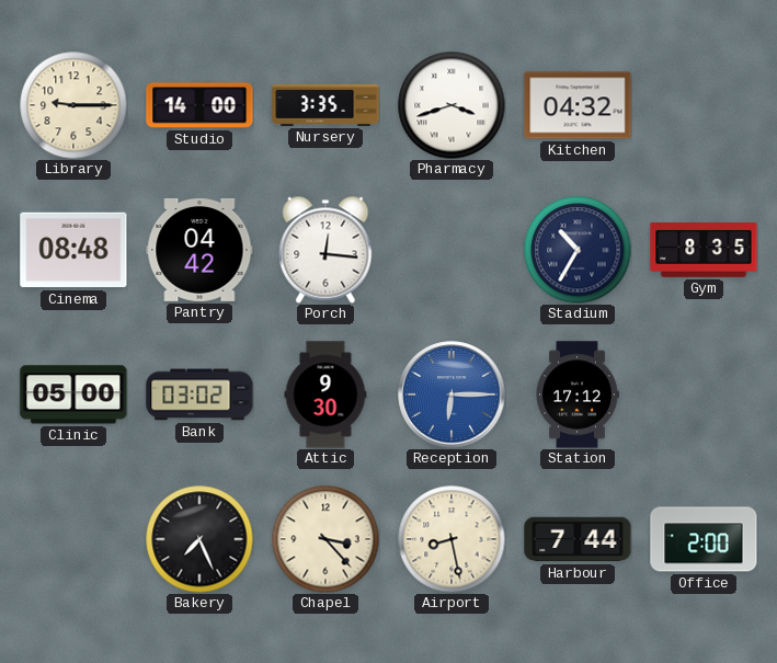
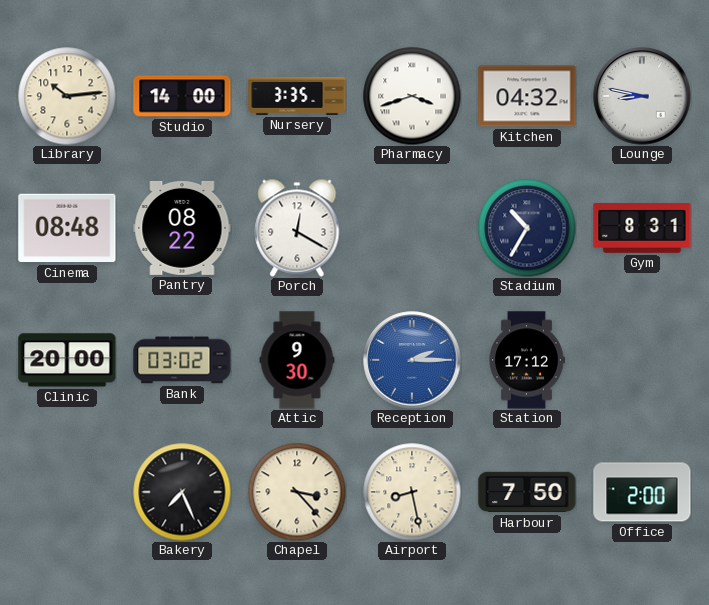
Library: 9:15 -> 10:14
Lounge: none -> 8:47
Pantry: 04:42 -> 08:22
Porch: 12:16 -> 12:20
Gym: 8:35 -> 8:31
Clinic: 05:00 -> 20:00
Reception: 6:15 -> 2:15
Harbour: 7:44 -> 7:50
